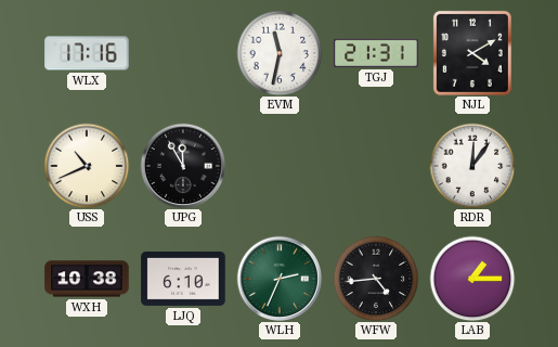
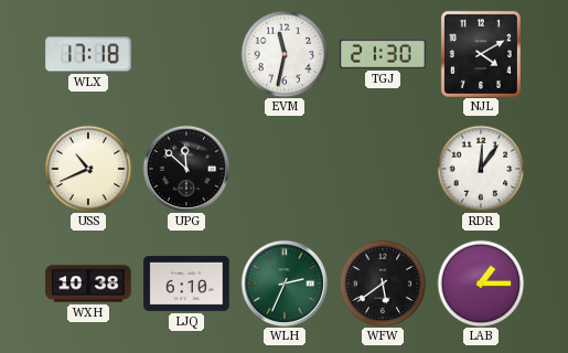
WLX: 17:16 -> 17:18
TGJ: 21:31 -> 21:30
UPG: 11:55 -> 11:52
WFW: 4:44 -> 5:39
